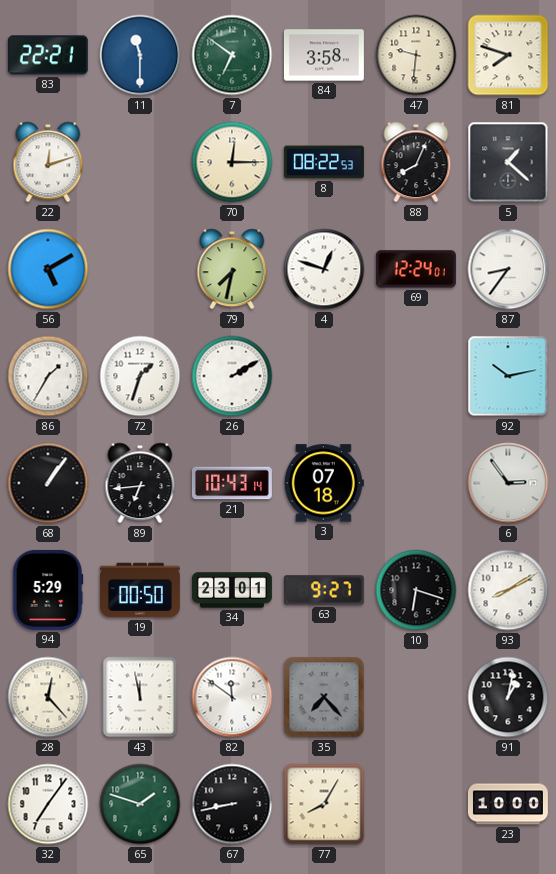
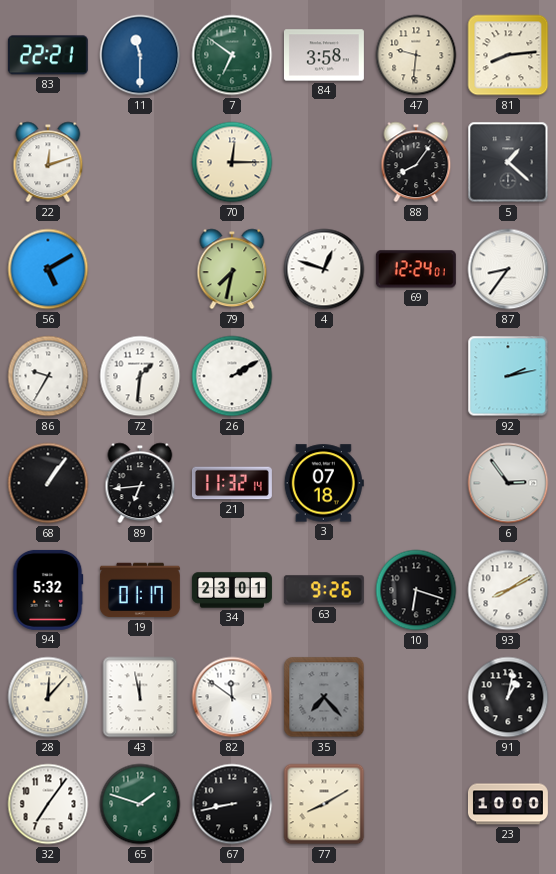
81: 7:48 -> 8:14
8: 08:22 -> none
88: 8:04 -> 8:06
86: 1:35 -> 9:35
72: 1:33 -> 1:31
92: 10:13 -> 2:13
21: 10:43 -> 11:32
94: 5:29 -> 5:32
19: 00:50 -> 01:17
63: 9:27 -> 9:26
28: 12:23 -> 12:07
77: 8:05 -> 8:10
